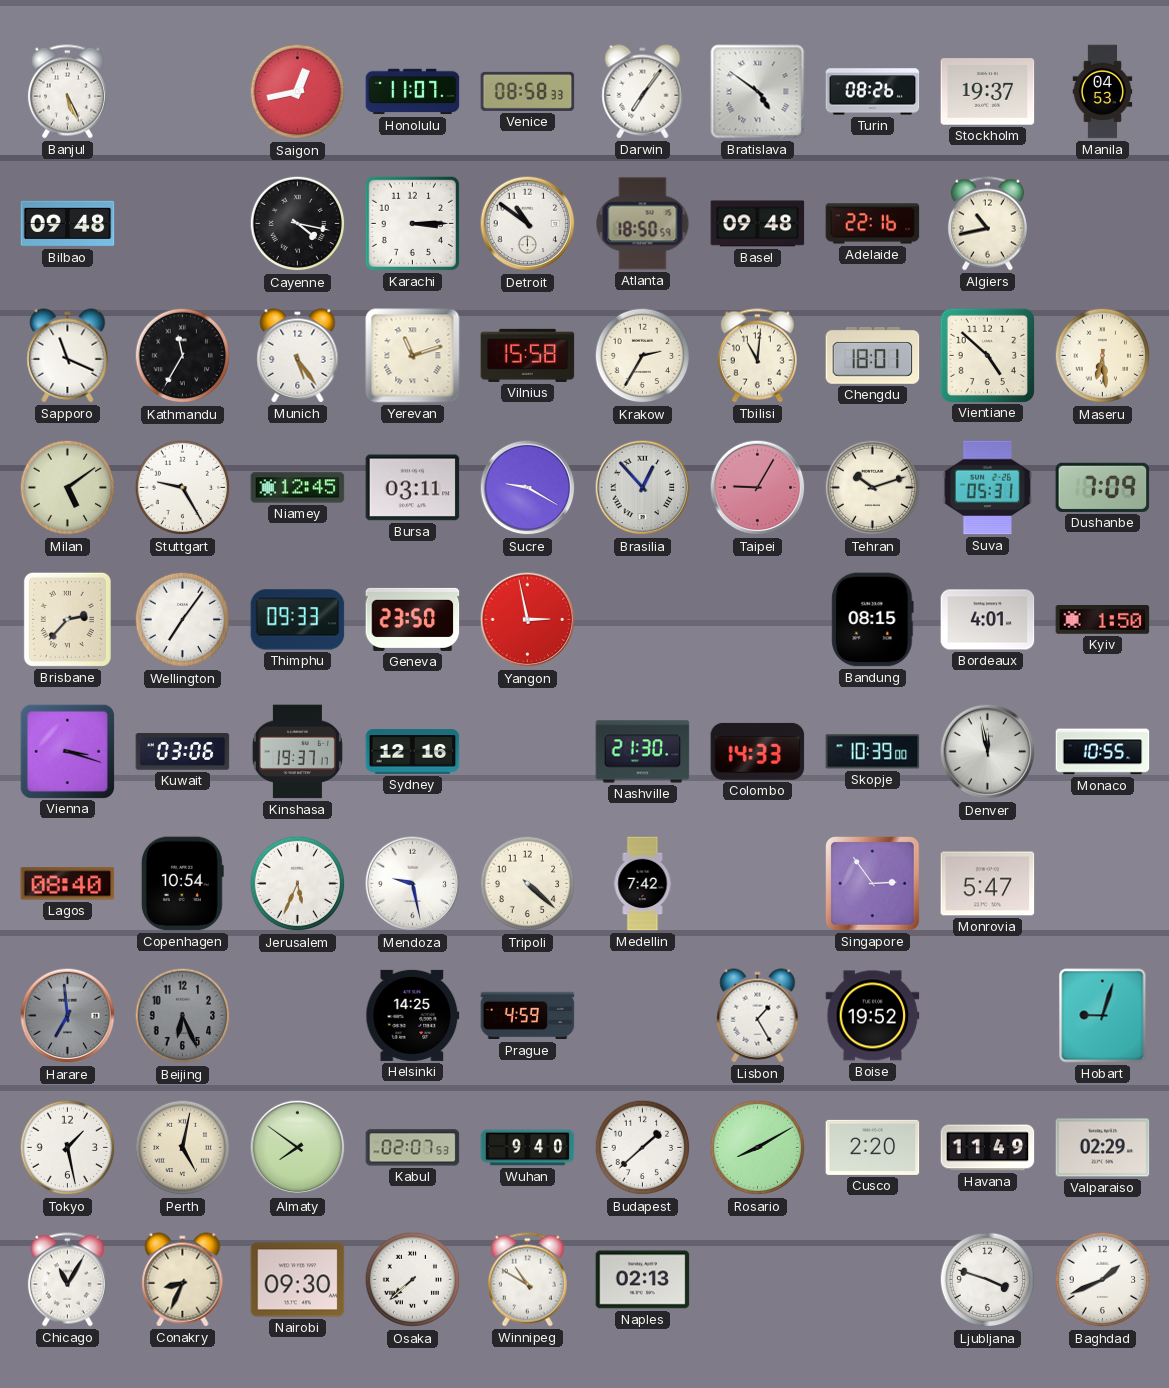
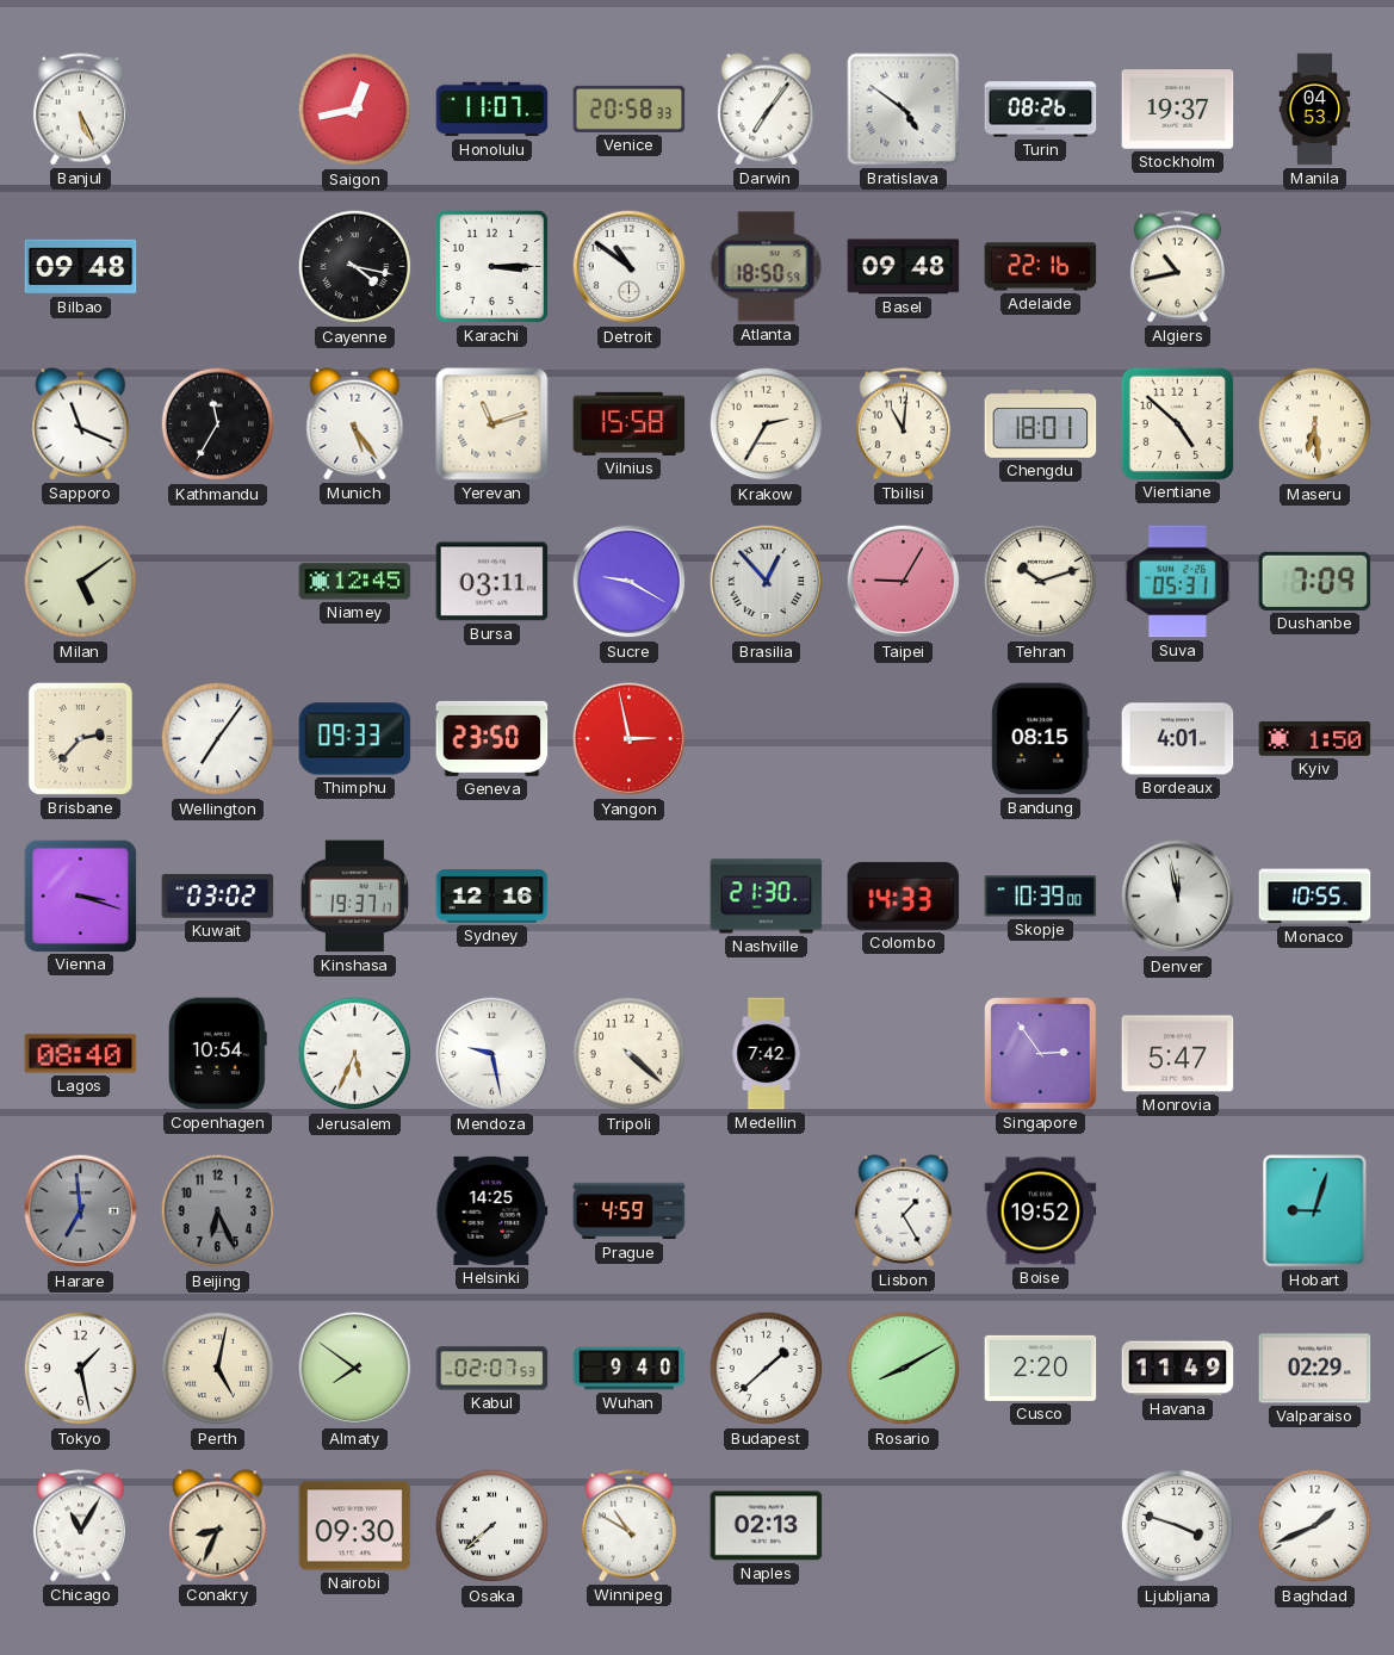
Venice: 08:58 -> 20:58
Stuttgart: 9:25 -> none
Kuwait: 03:06 -> 03:02
